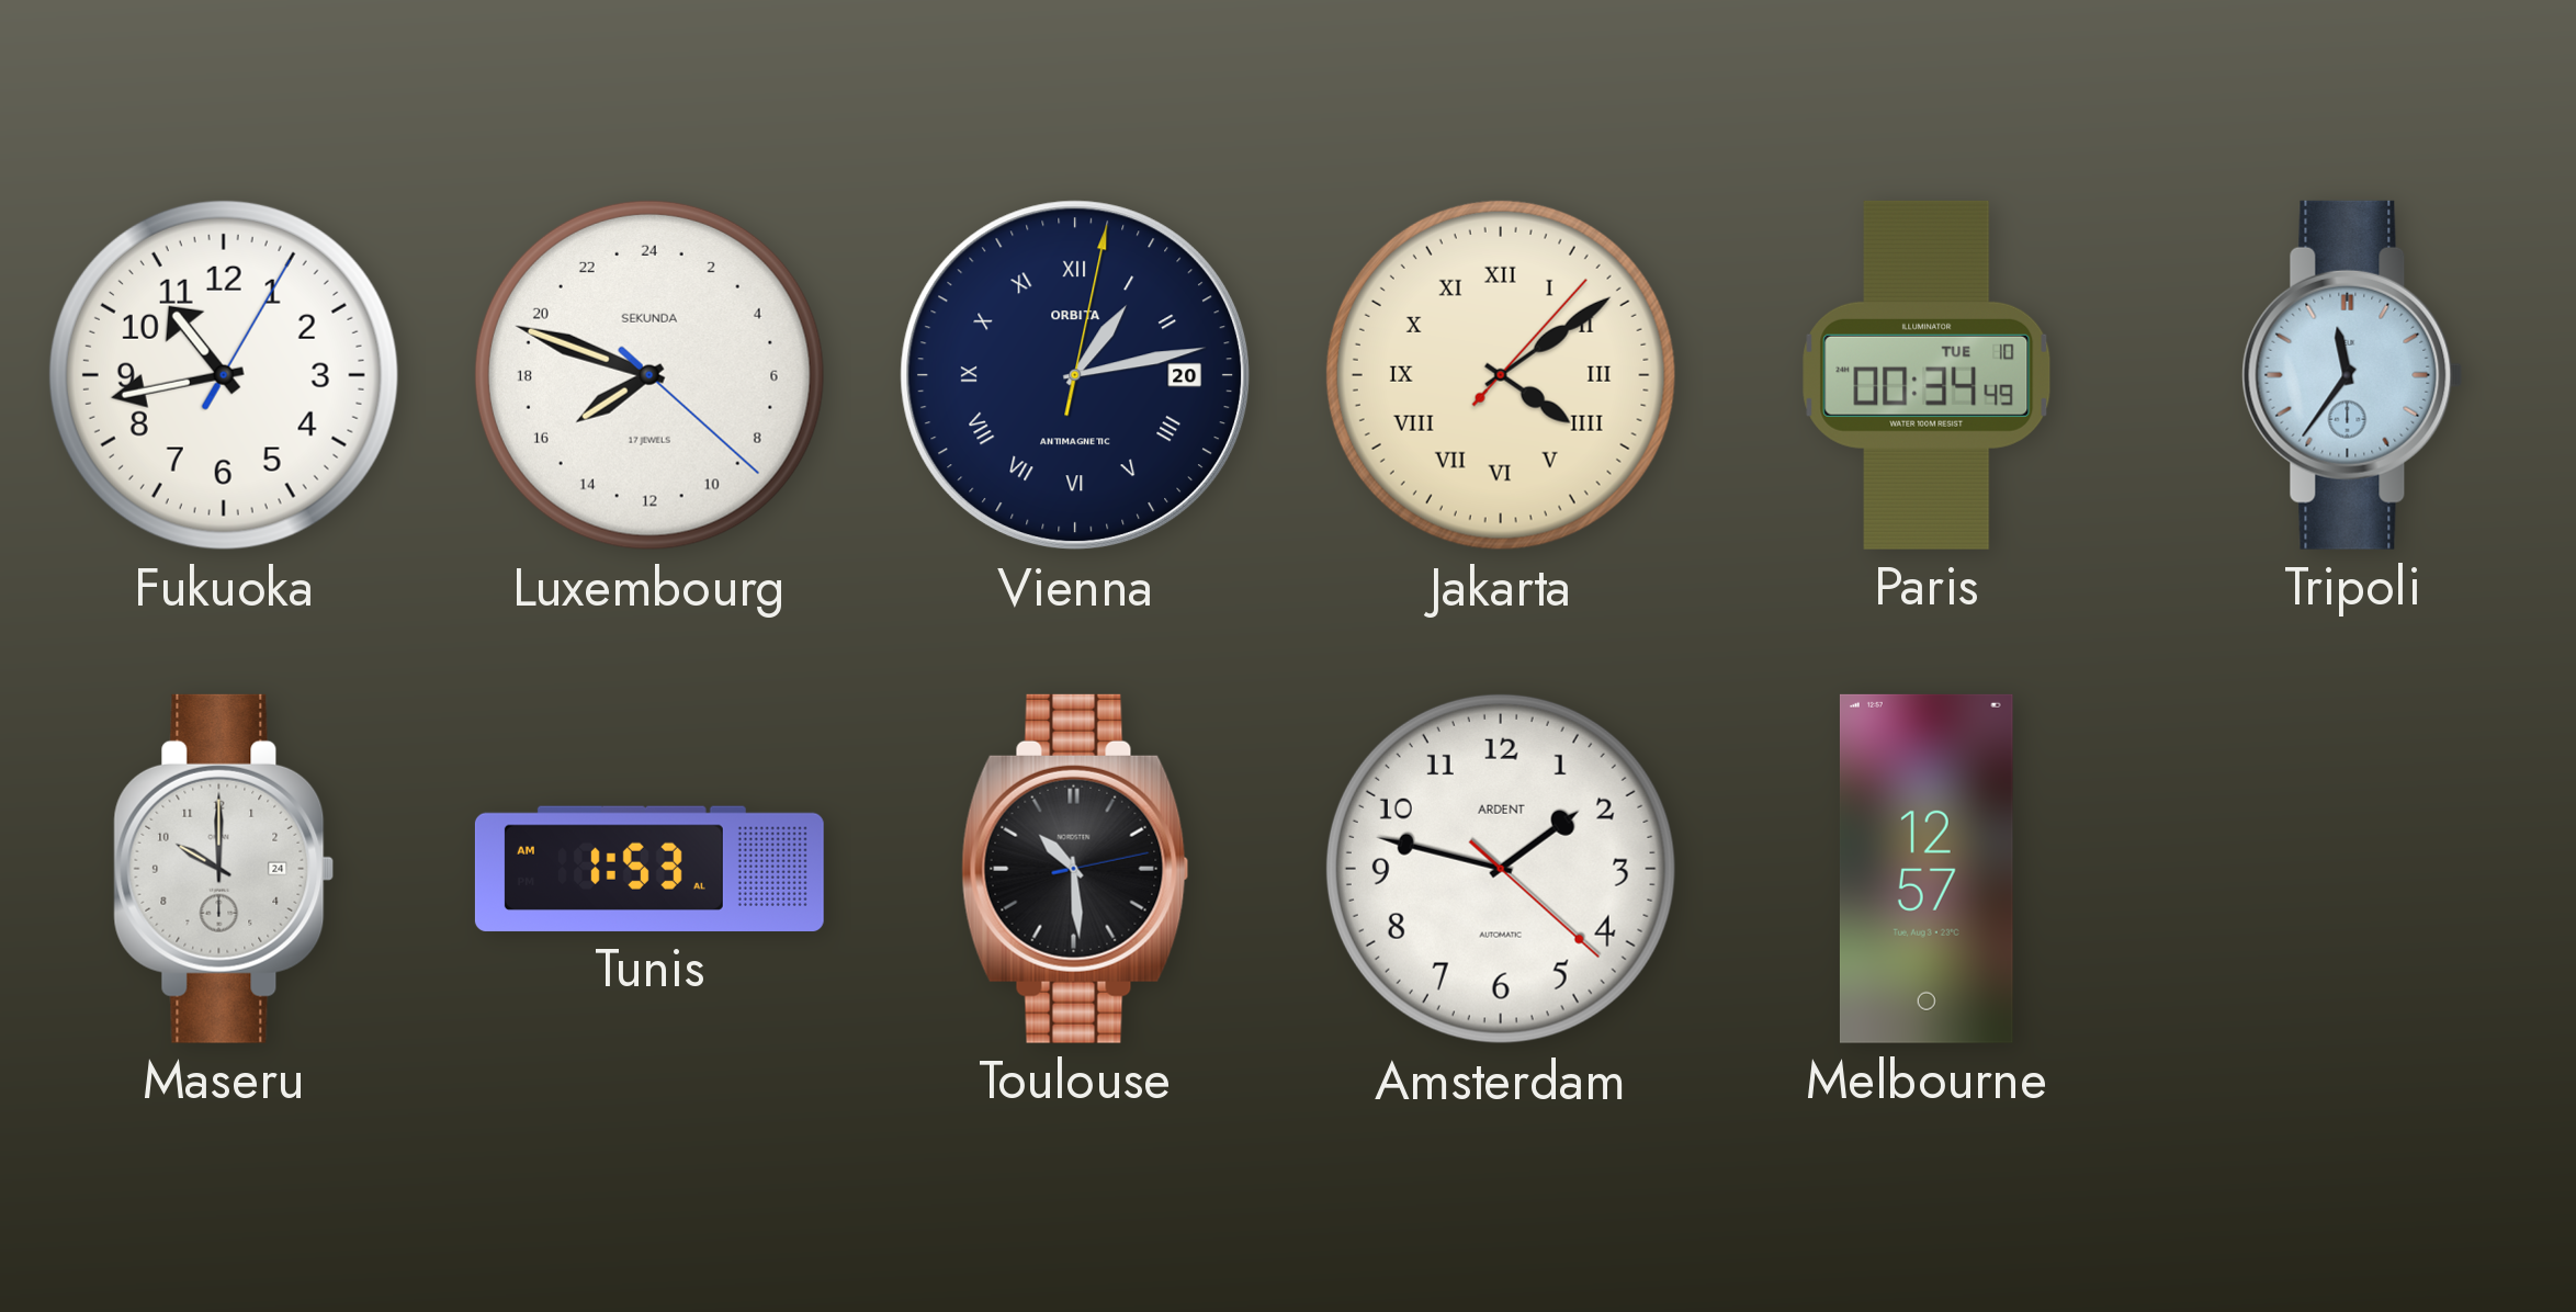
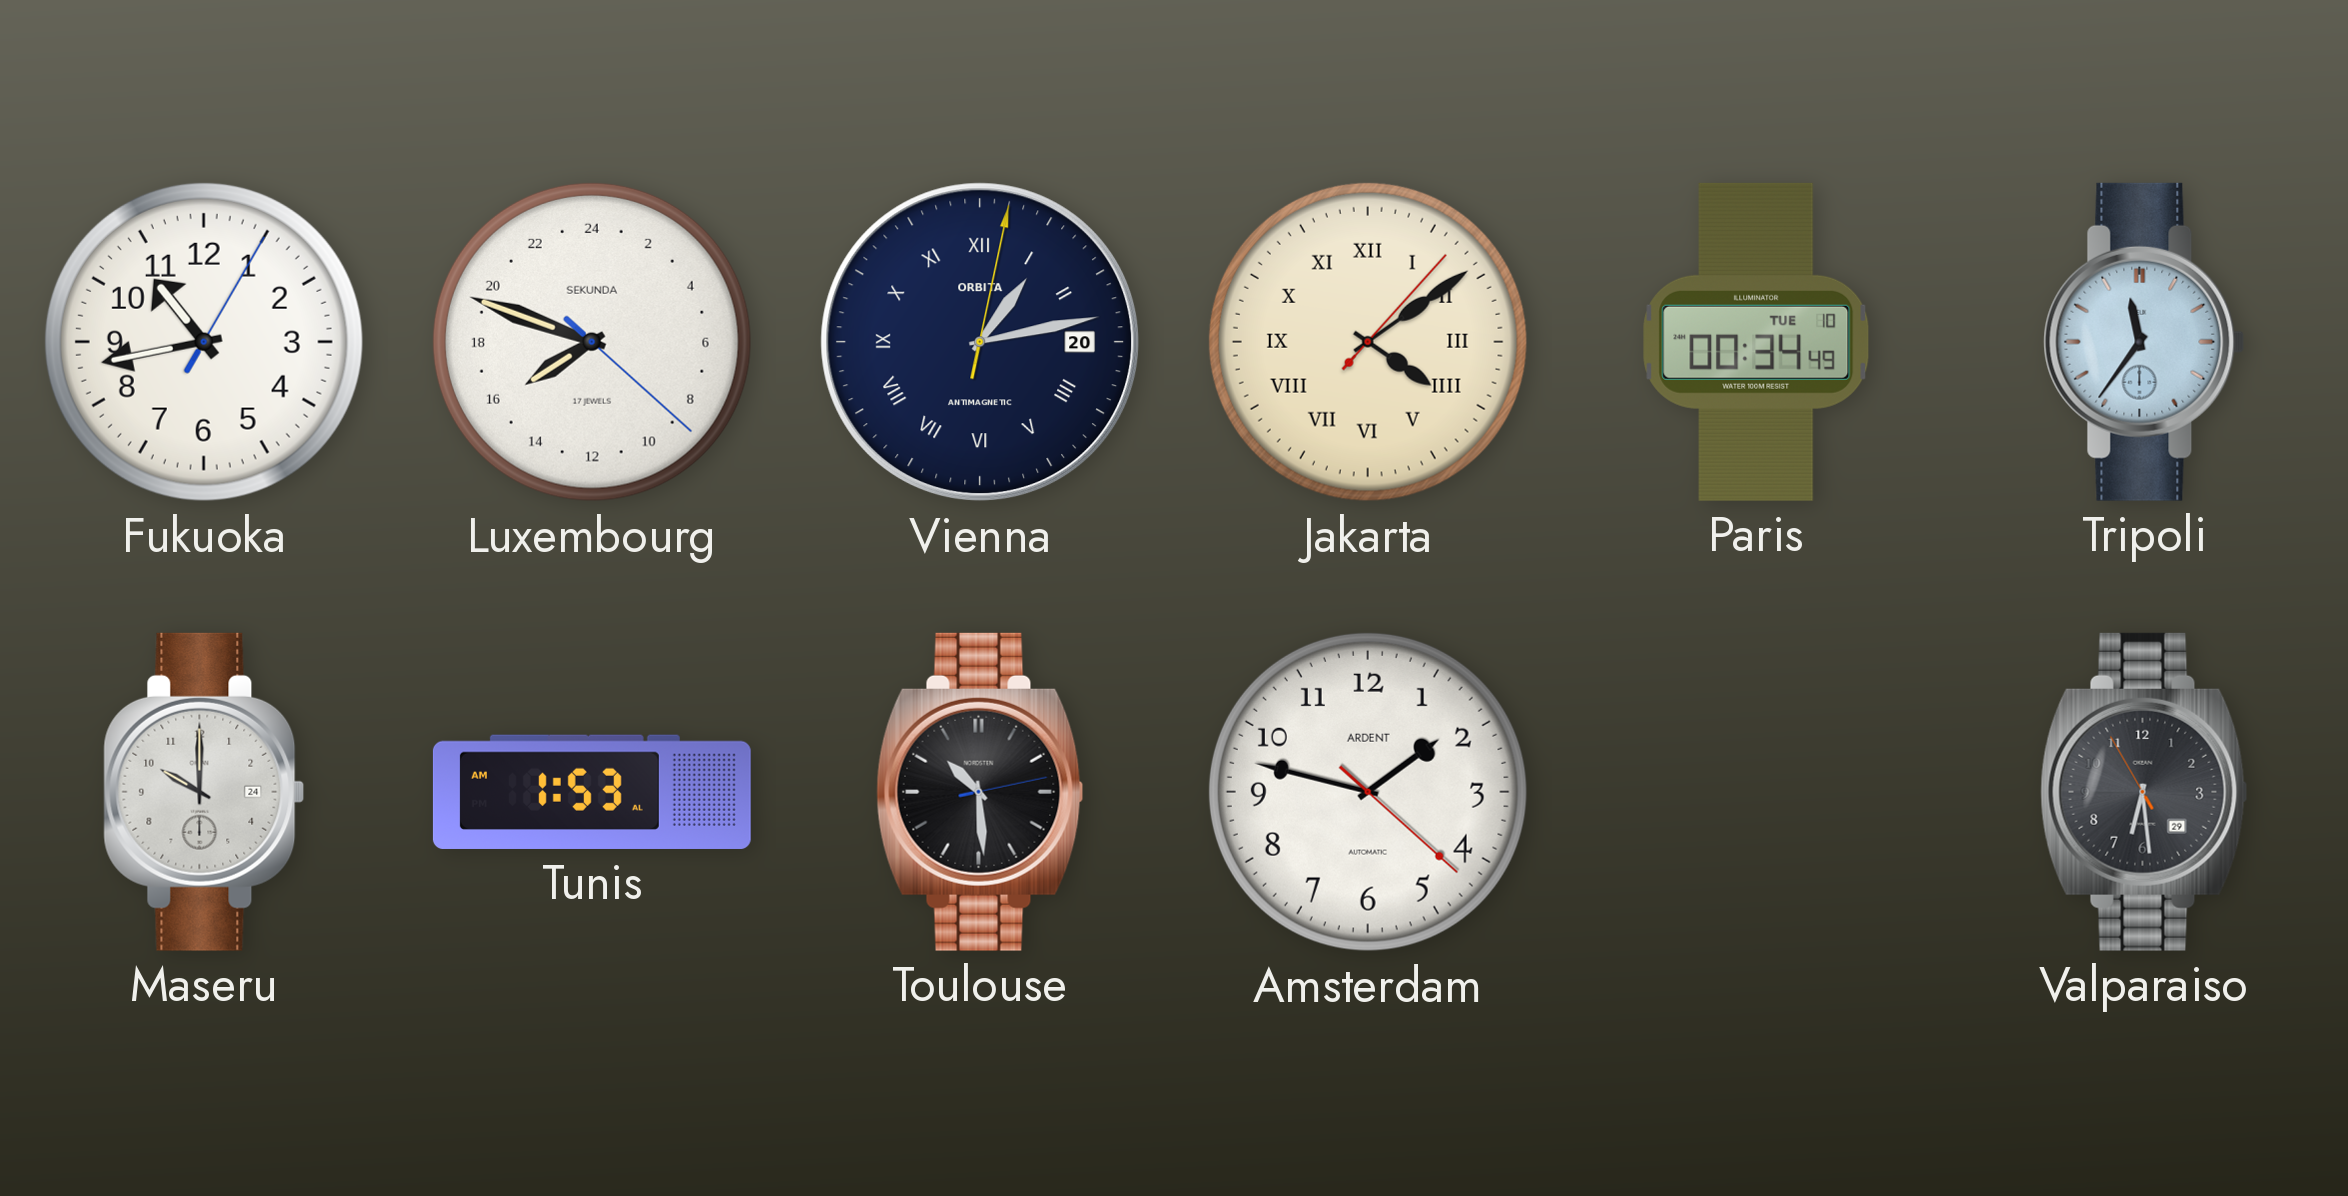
Melbourne: 12:57 -> none
Valparaiso: none -> 6:28
